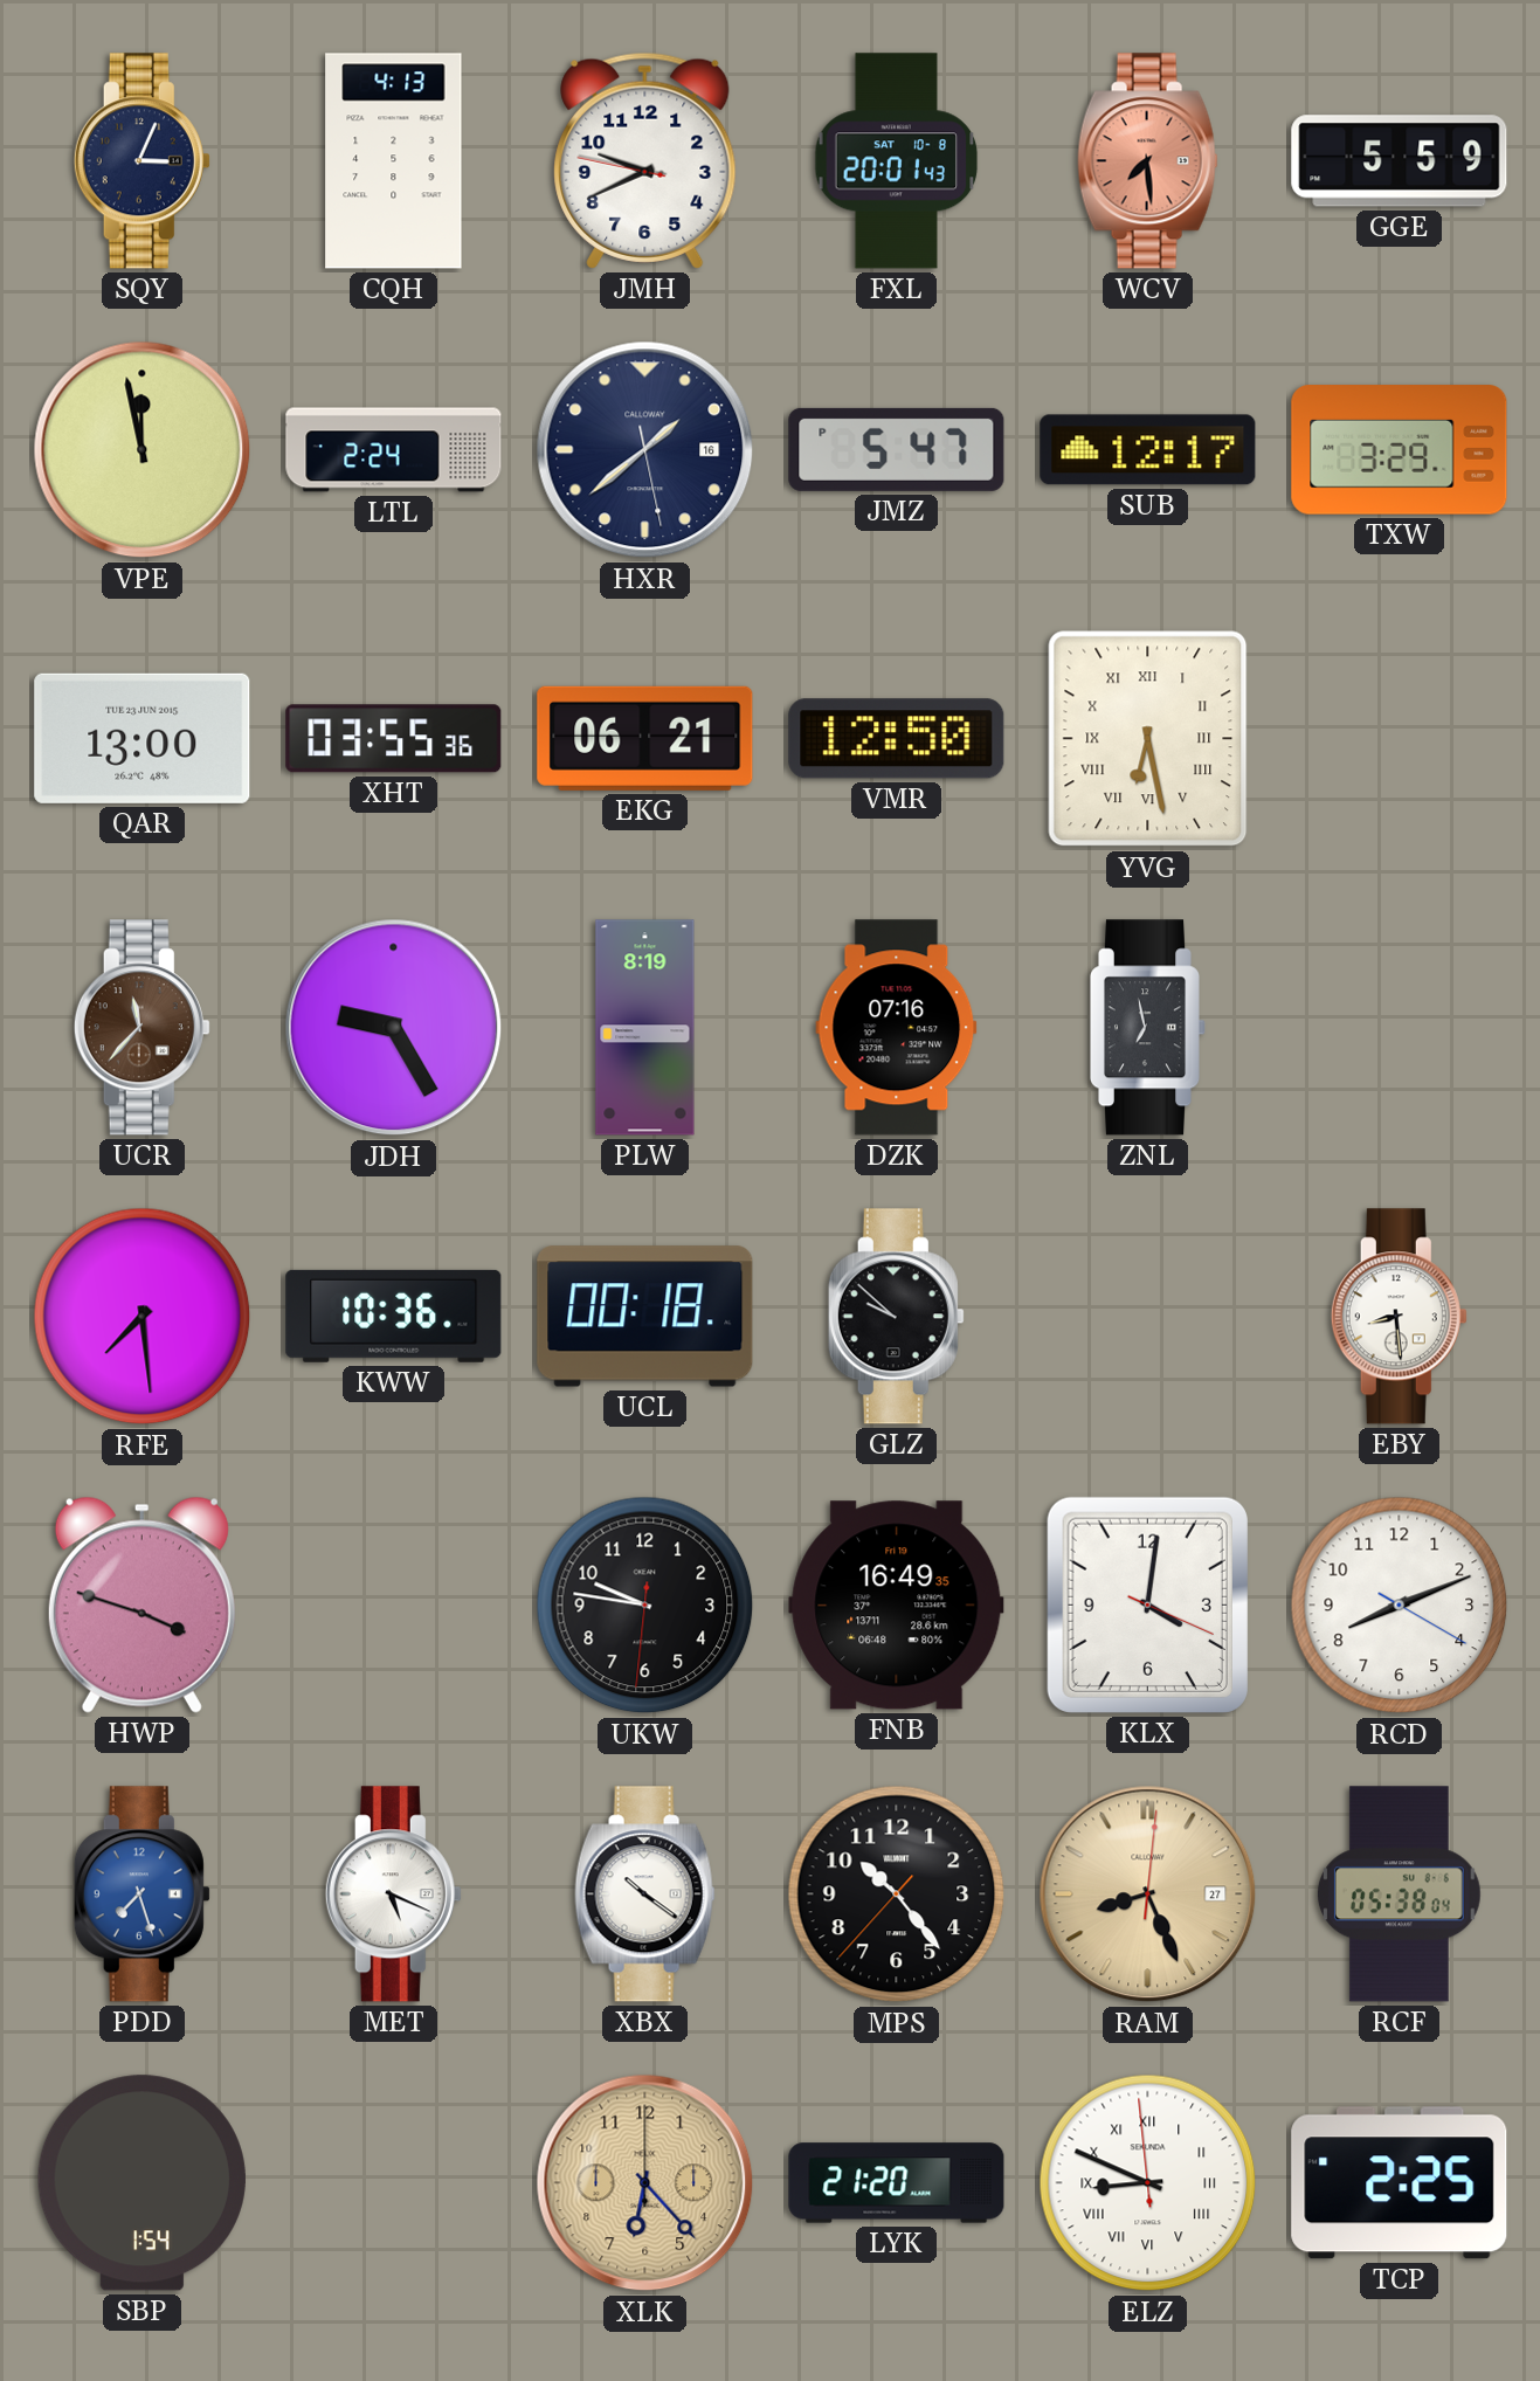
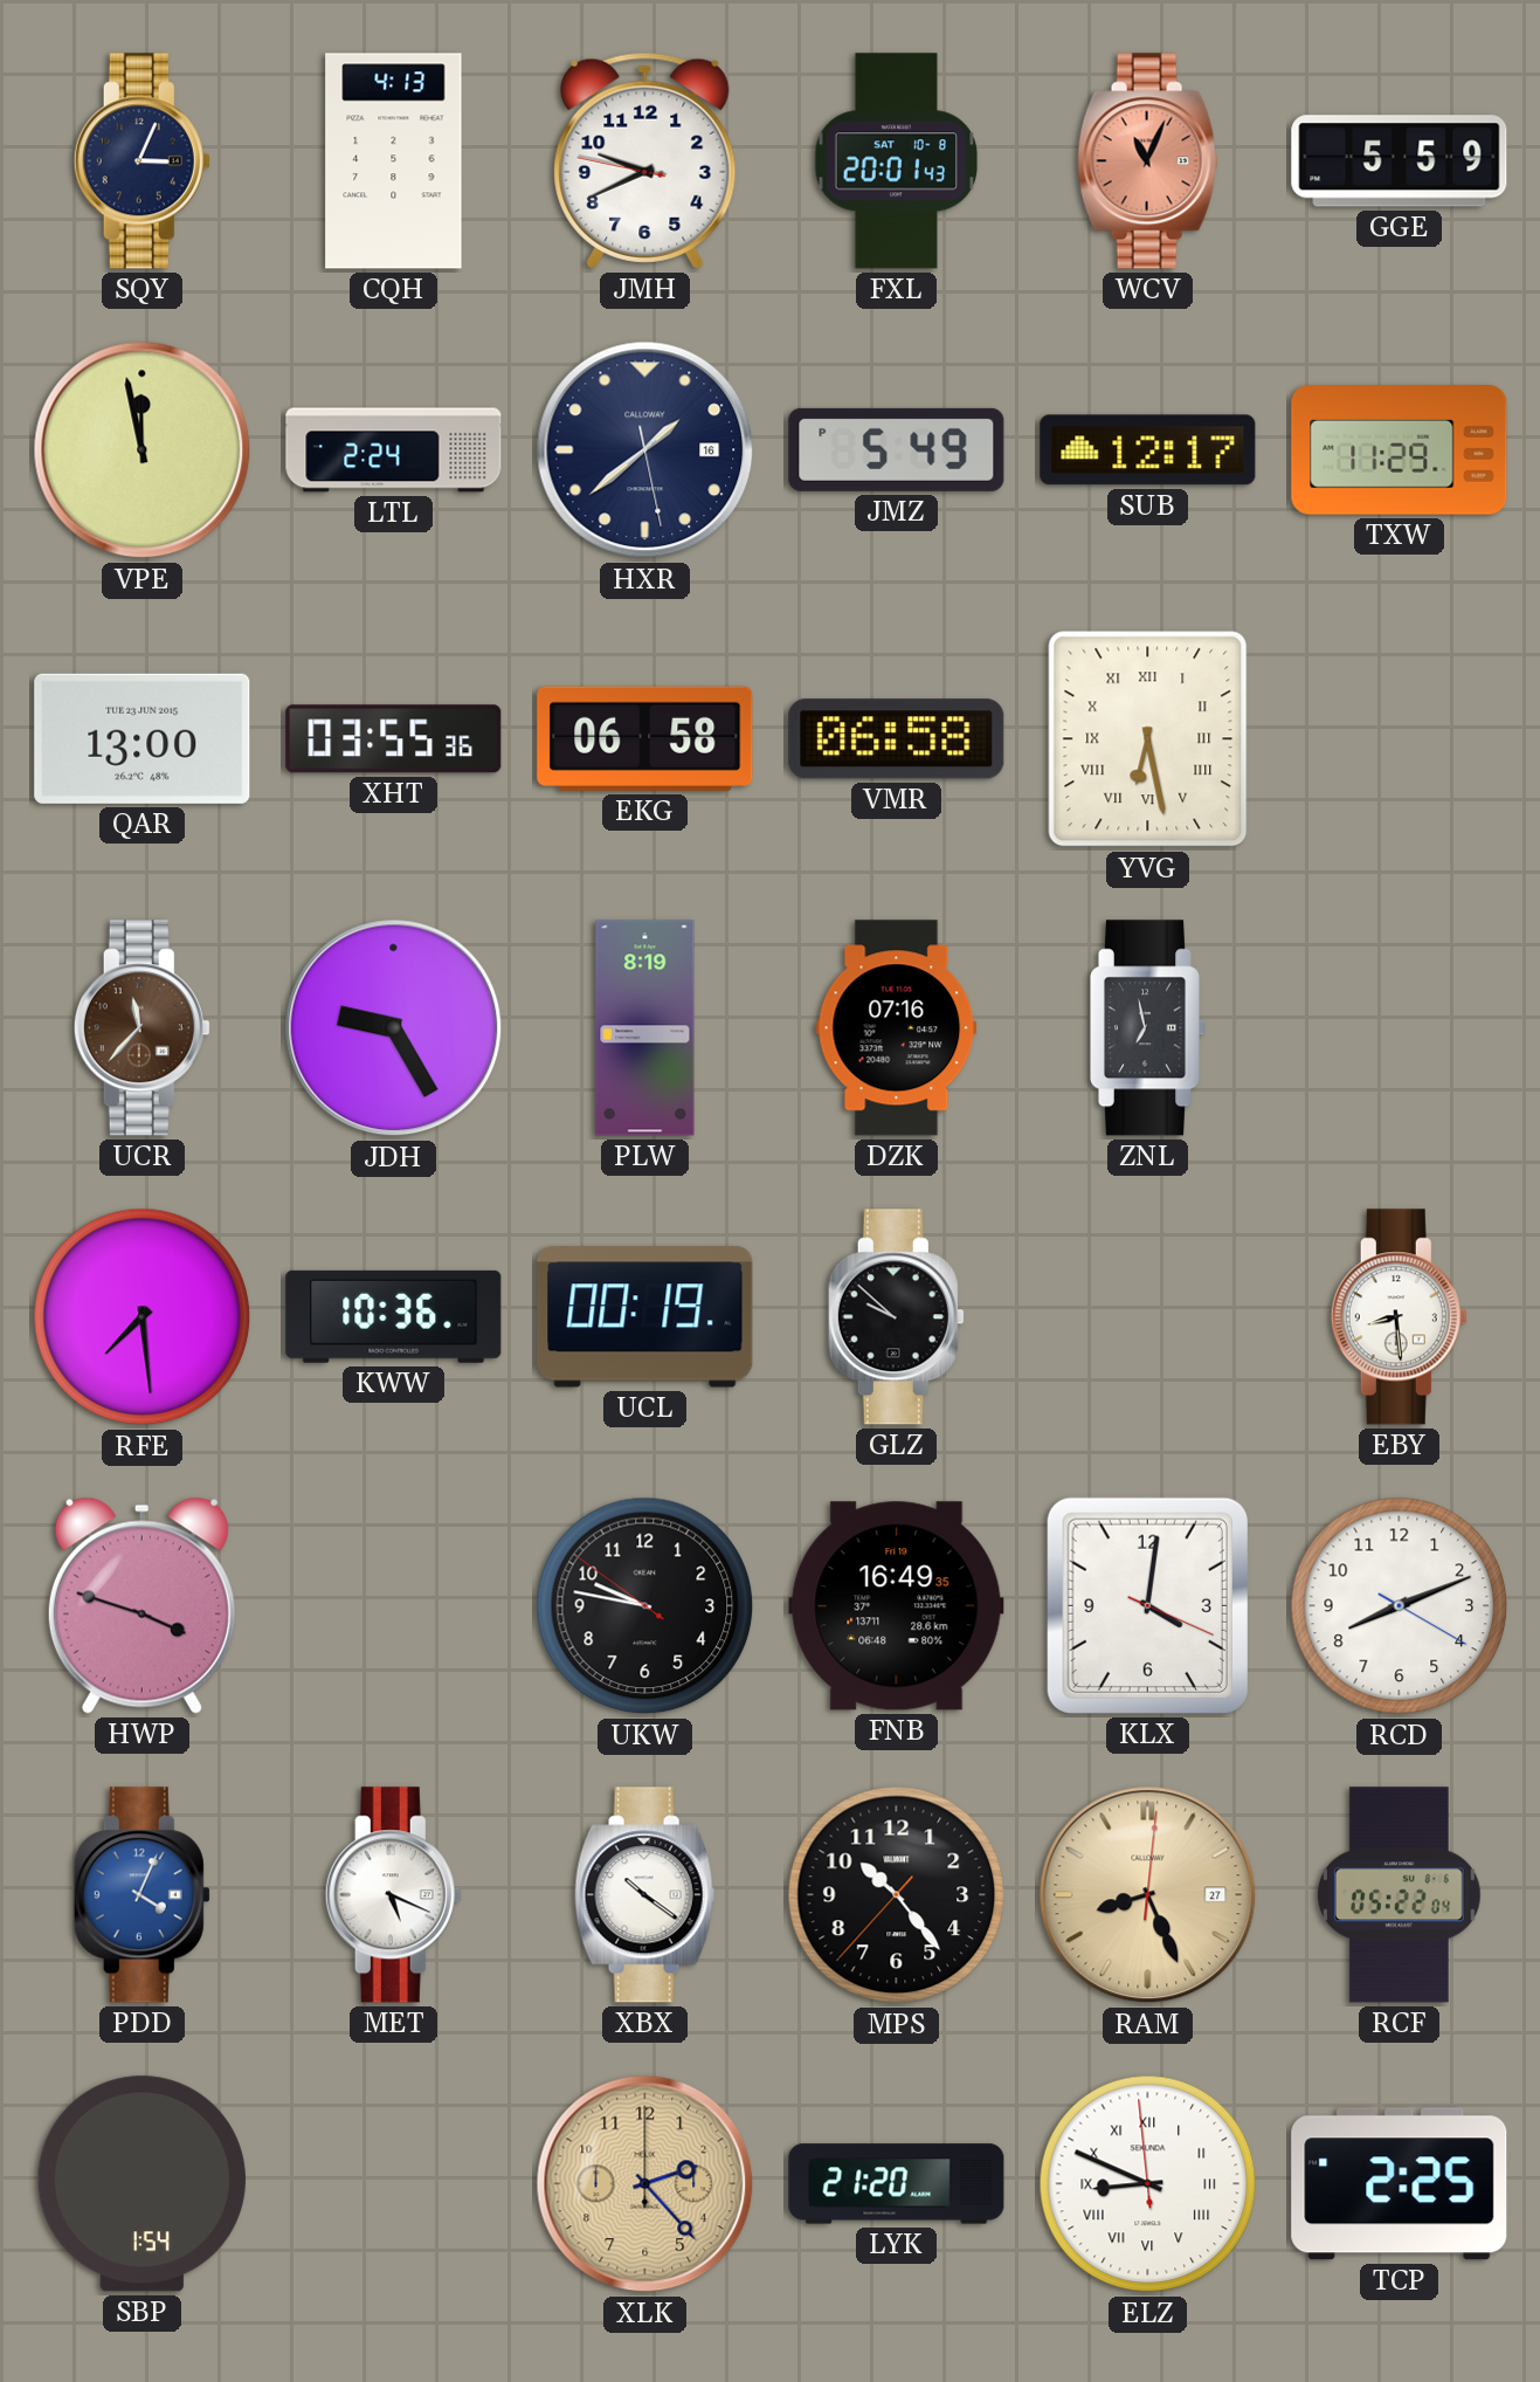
WCV: 7:29 -> 11:04
JMZ: 5:47 -> 5:49
TXW: 3:29 -> 11:29
EKG: 06:21 -> 06:58
VMR: 12:50 -> 06:58
UCL: 00:18 -> 00:19
UKW: 9:46:31 -> 9:46:51
PDD: 7:27 -> 4:04
RCF: 05:38 -> 05:22
XLK: 6:23 -> 2:23
